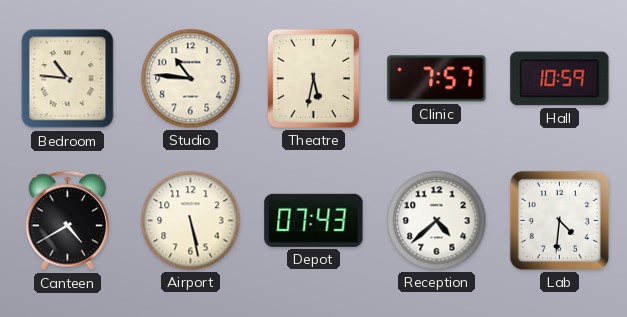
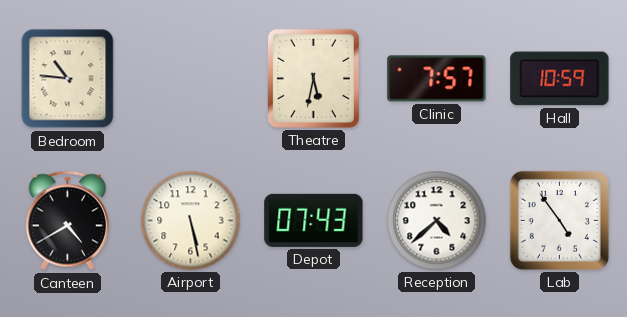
Studio: 10:46 -> none
Lab: 4:31 -> 4:54
